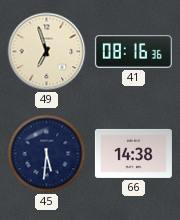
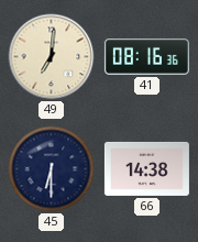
49: 6:57 -> 7:01
45: 5:31 -> 6:30
